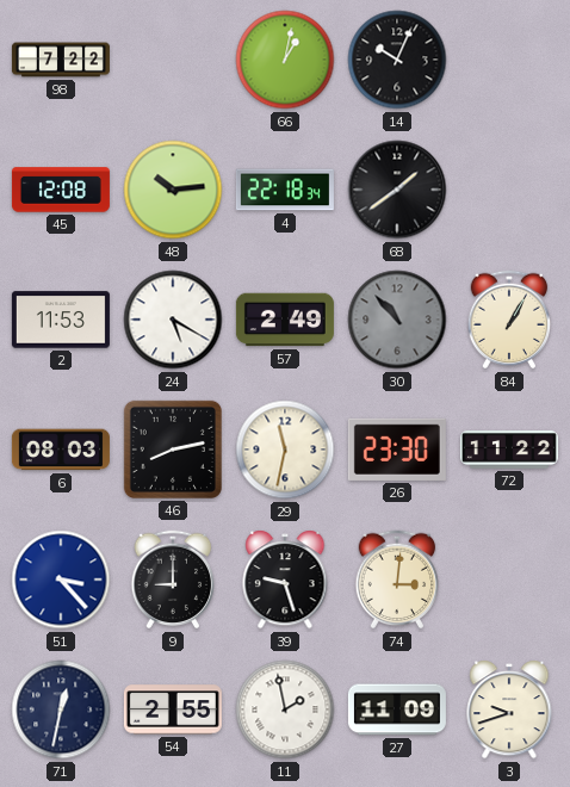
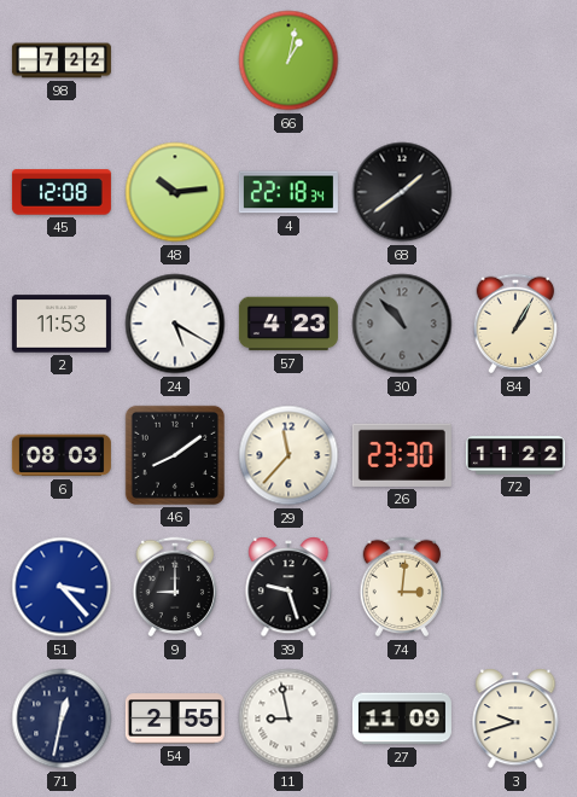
14: 10:04 -> none
57: 2:49 -> 4:23
46: 8:13 -> 8:09
29: 11:32 -> 11:37
11: 1:58 -> 8:58
